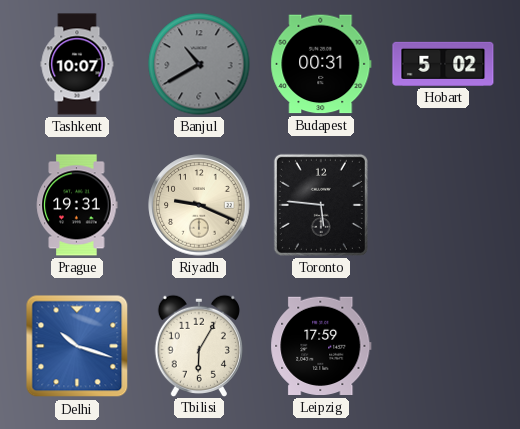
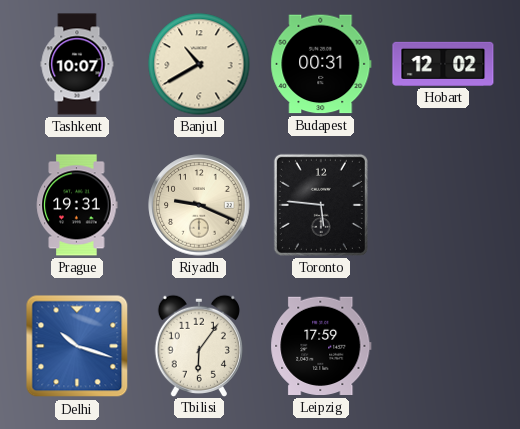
Banjul dial: grey -> cream
Hobart: 5:02 -> 12:02
Tbilisi: 6:05 -> 6:06
